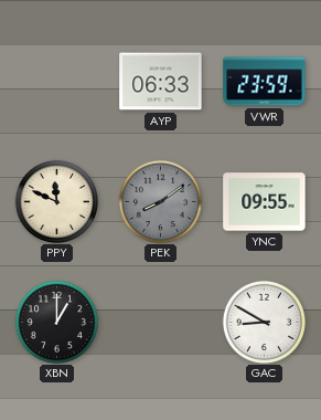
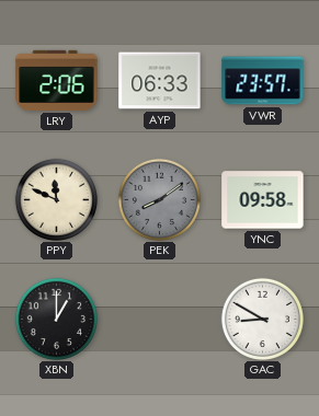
LRY: none -> 2:06
VWR: 23:59 -> 23:57
YNC: 09:55 -> 09:58
